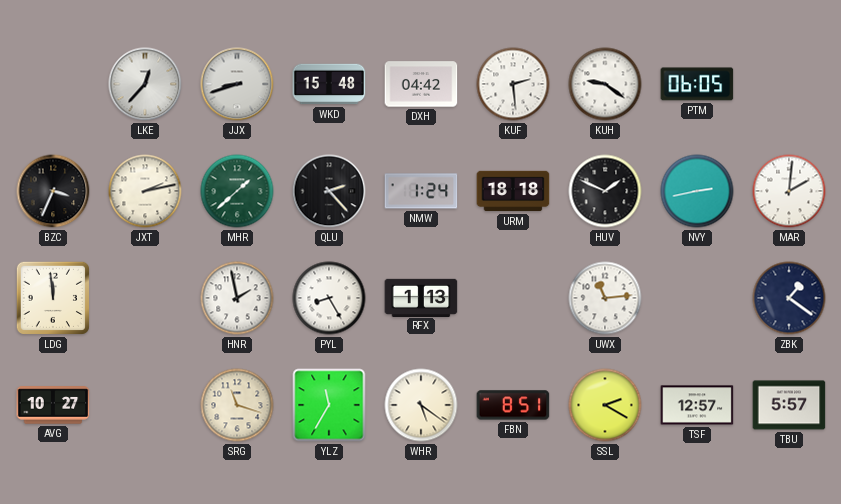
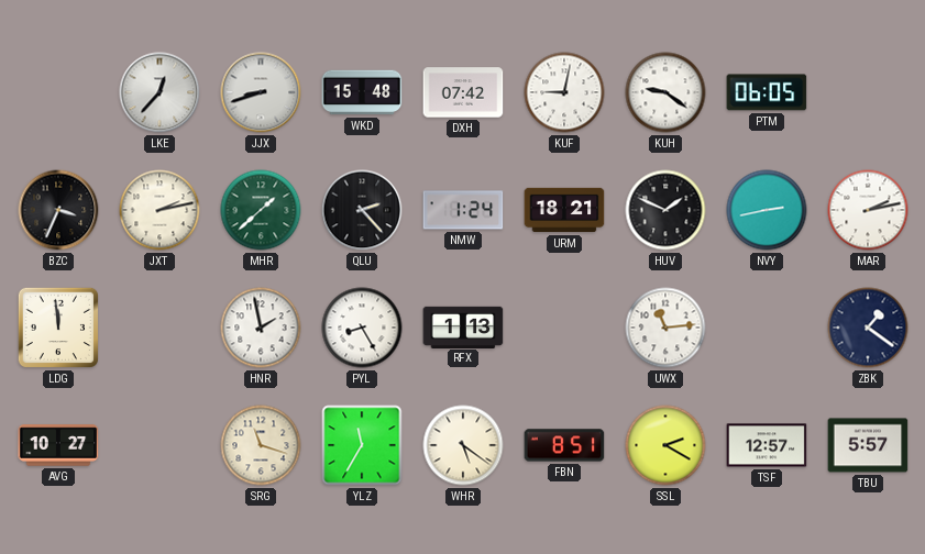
DXH: 04:42 -> 07:42
KUF: 2:29 -> 9:02
URM: 18:18 -> 18:21
MAR: 2:01 -> 2:13
